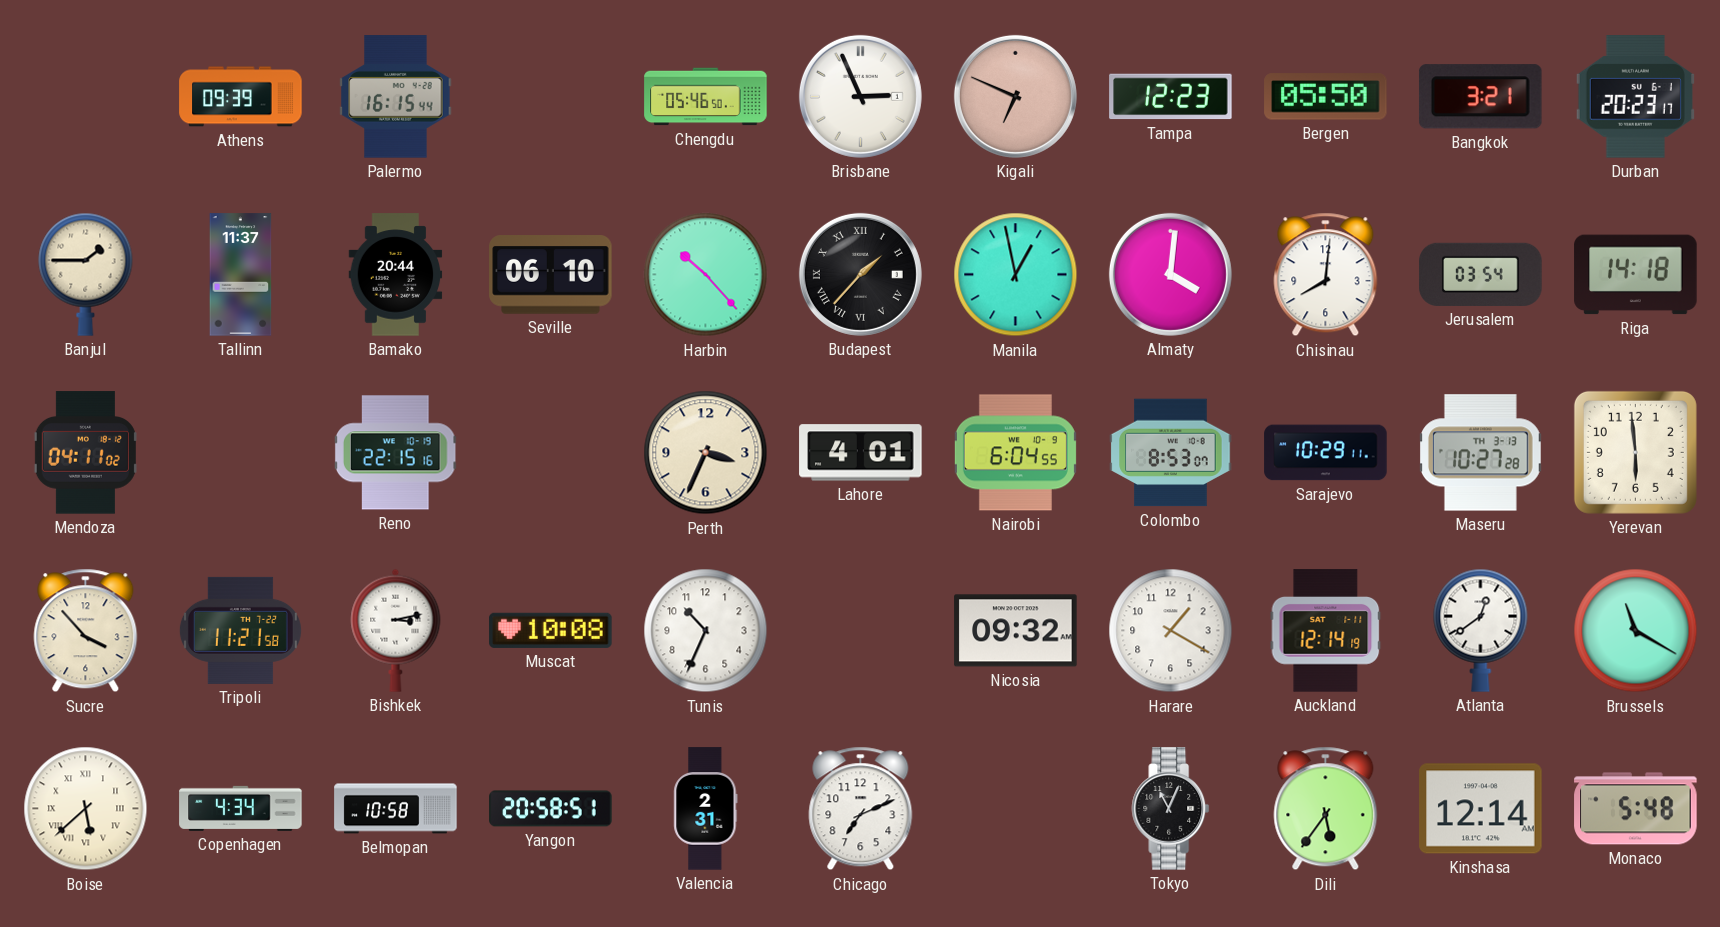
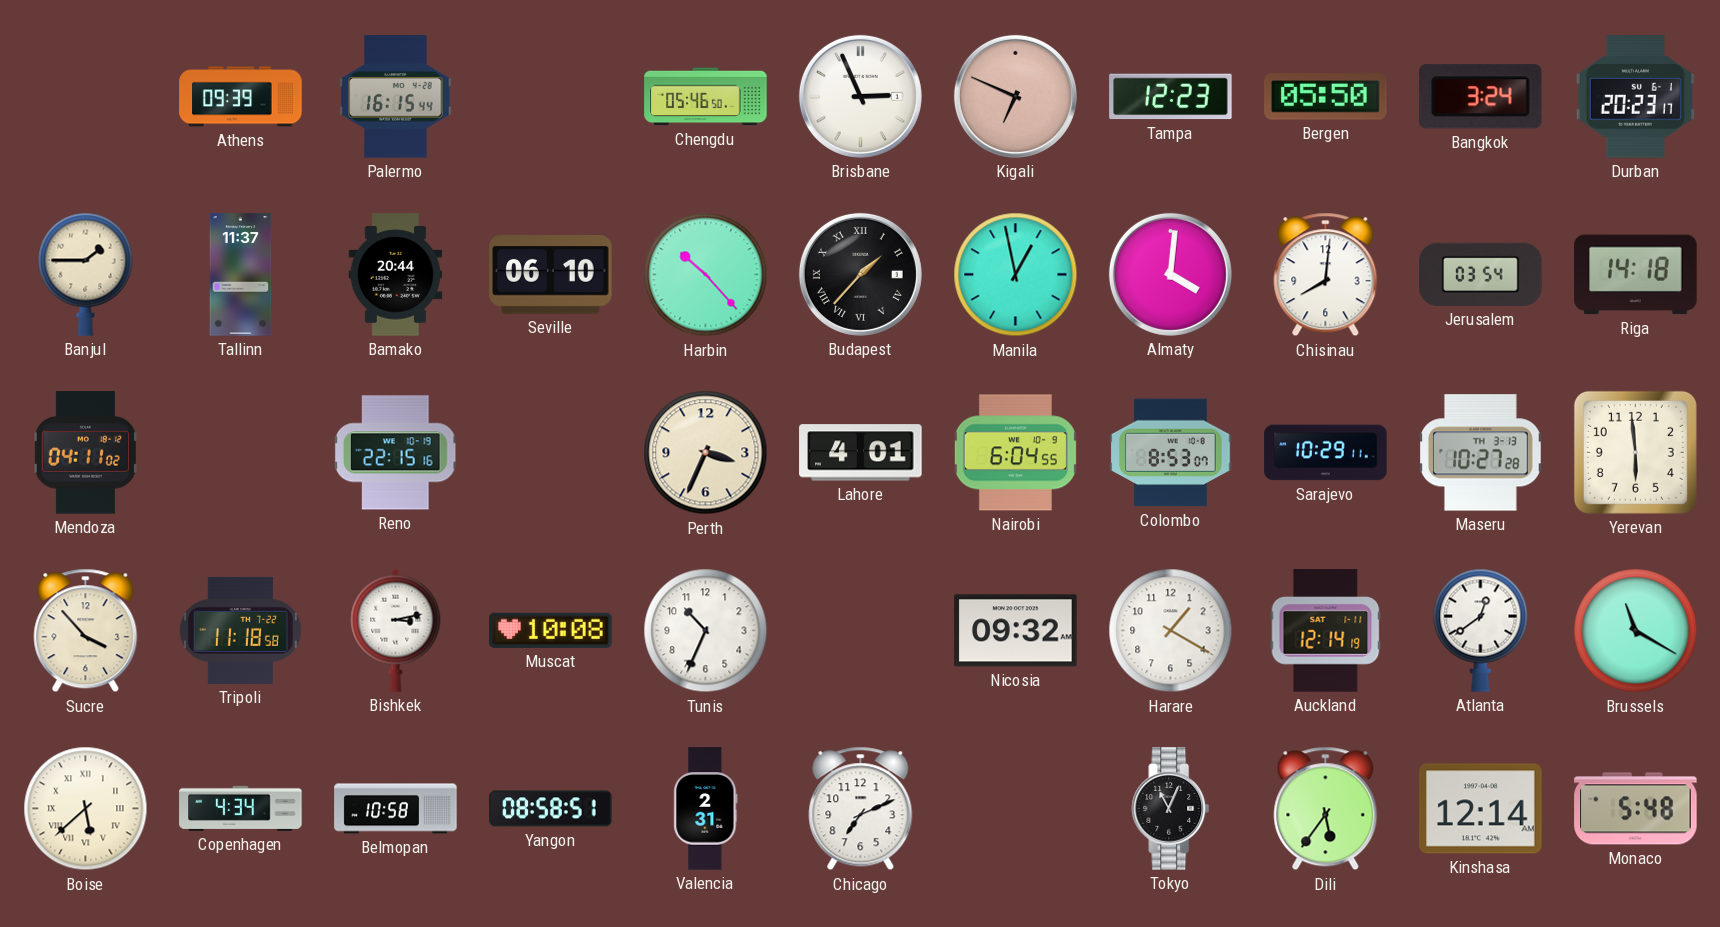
Bangkok: 3:21 -> 3:24
Tripoli: 11:21 -> 11:18
Yangon: 20:58 -> 08:58
